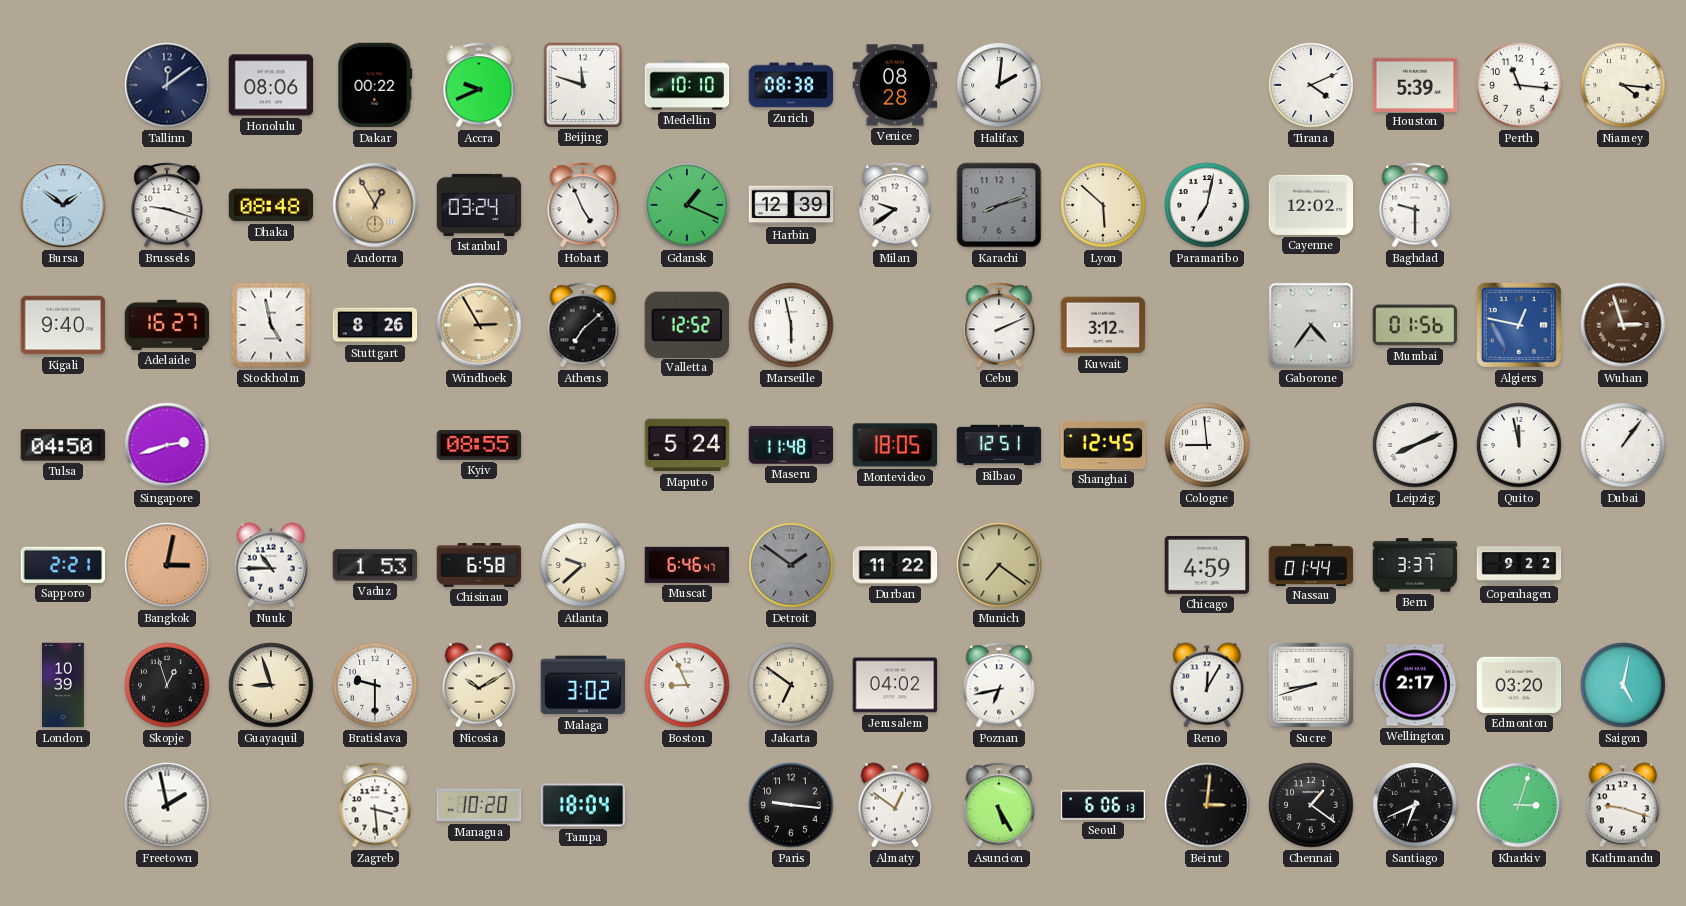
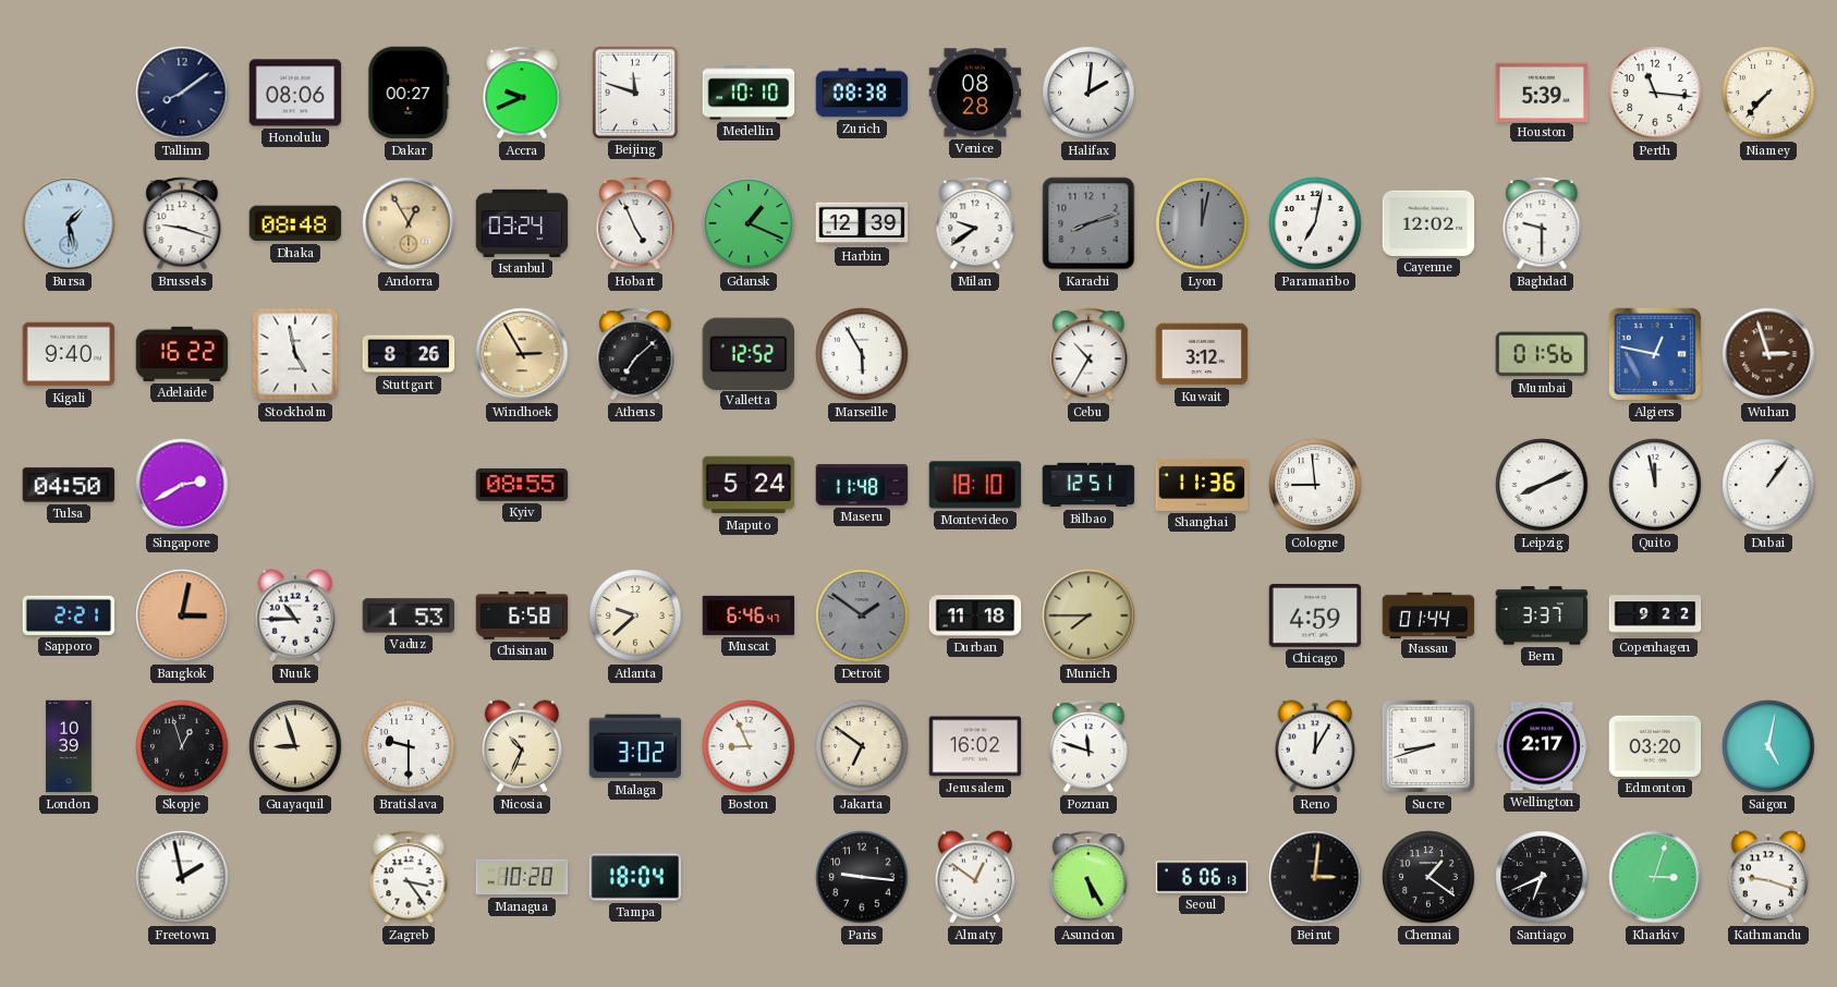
Tallinn: 12:09 -> 8:09
Dakar: 00:22 -> 00:27
Tirana: 4:11 -> none
Niamey: 4:16 -> 7:37
Bursa: 1:51 -> 1:28
Lyon: 5:52 -> 12:02
Lyon dial: cream -> grey
Adelaide: 16:27 -> 16:22
Marseille: 5:58 -> 5:55
Cebu: 2:11 -> 10:35
Gaborone: 4:36 -> none
Singapore: 2:42 -> 2:40
Montevideo: 18:05 -> 18:10
Shanghai: 12:45 -> 11:36
Durban: 11:22 -> 11:18
Munich: 7:21 -> 7:45
Nicosia: 10:10 -> 10:34
Jerusalem: 04:02 -> 16:02
Poznan: 6:43 -> 11:48
Zagreb: 3:29 -> 3:24
